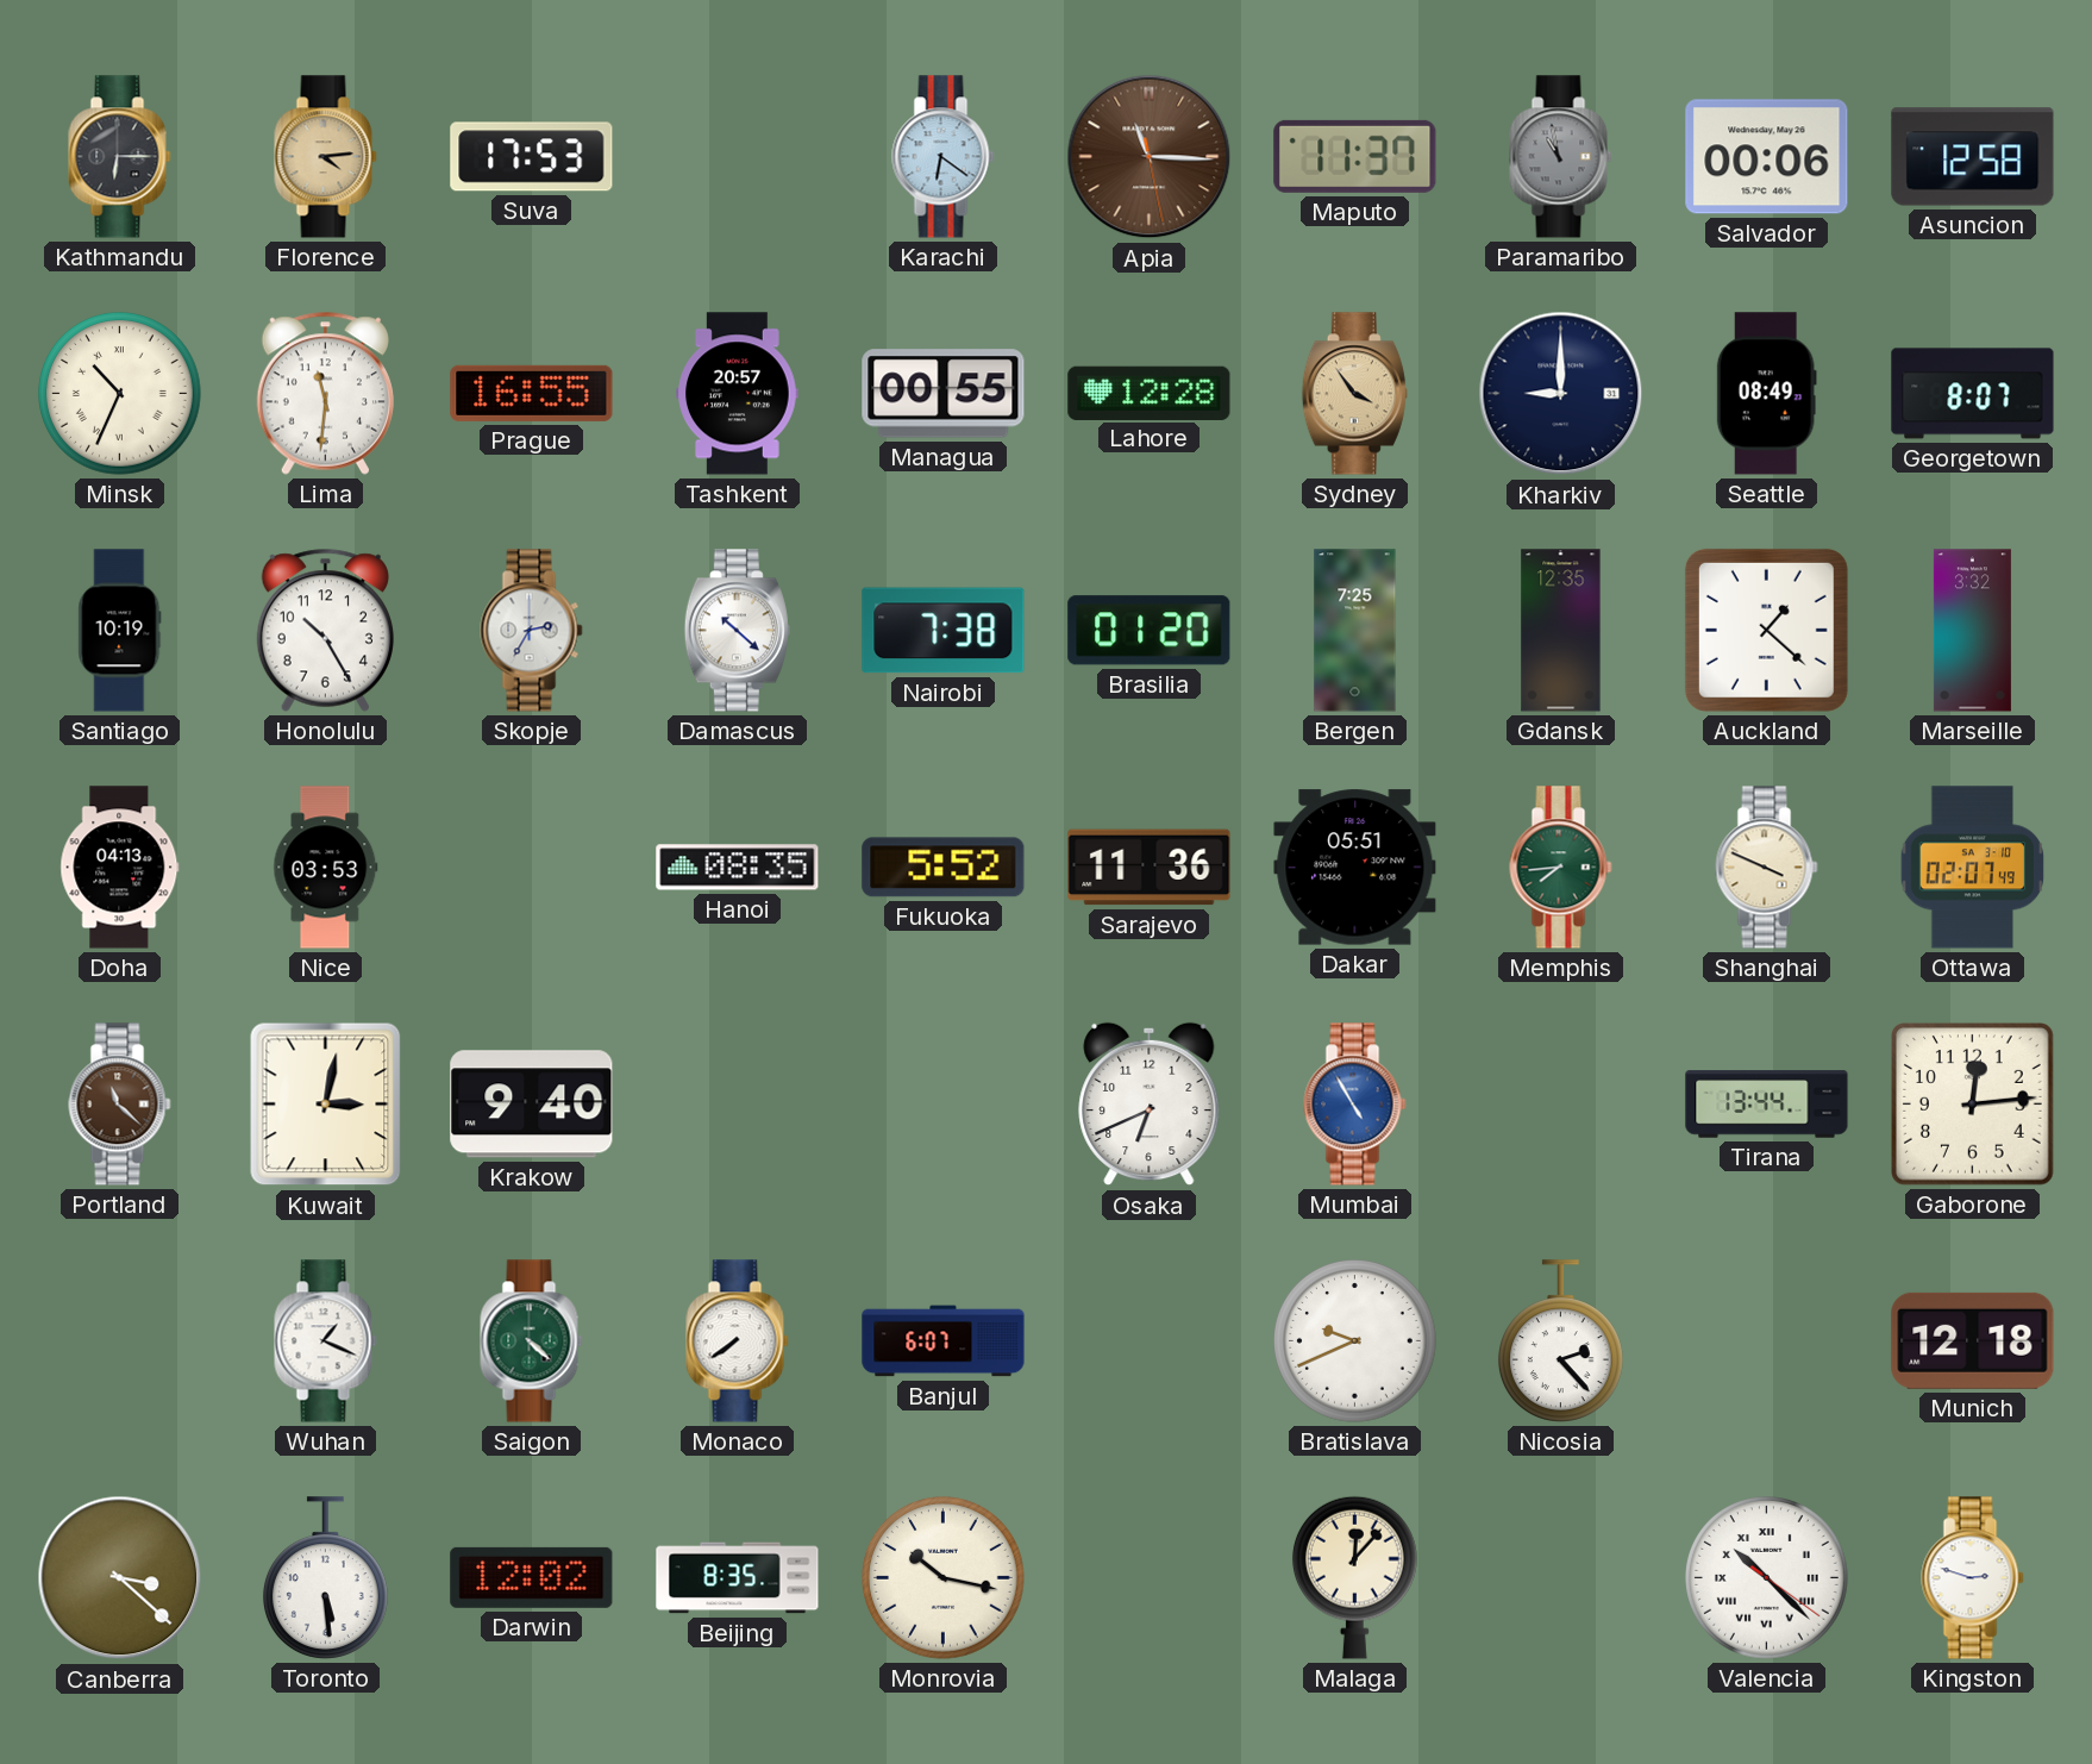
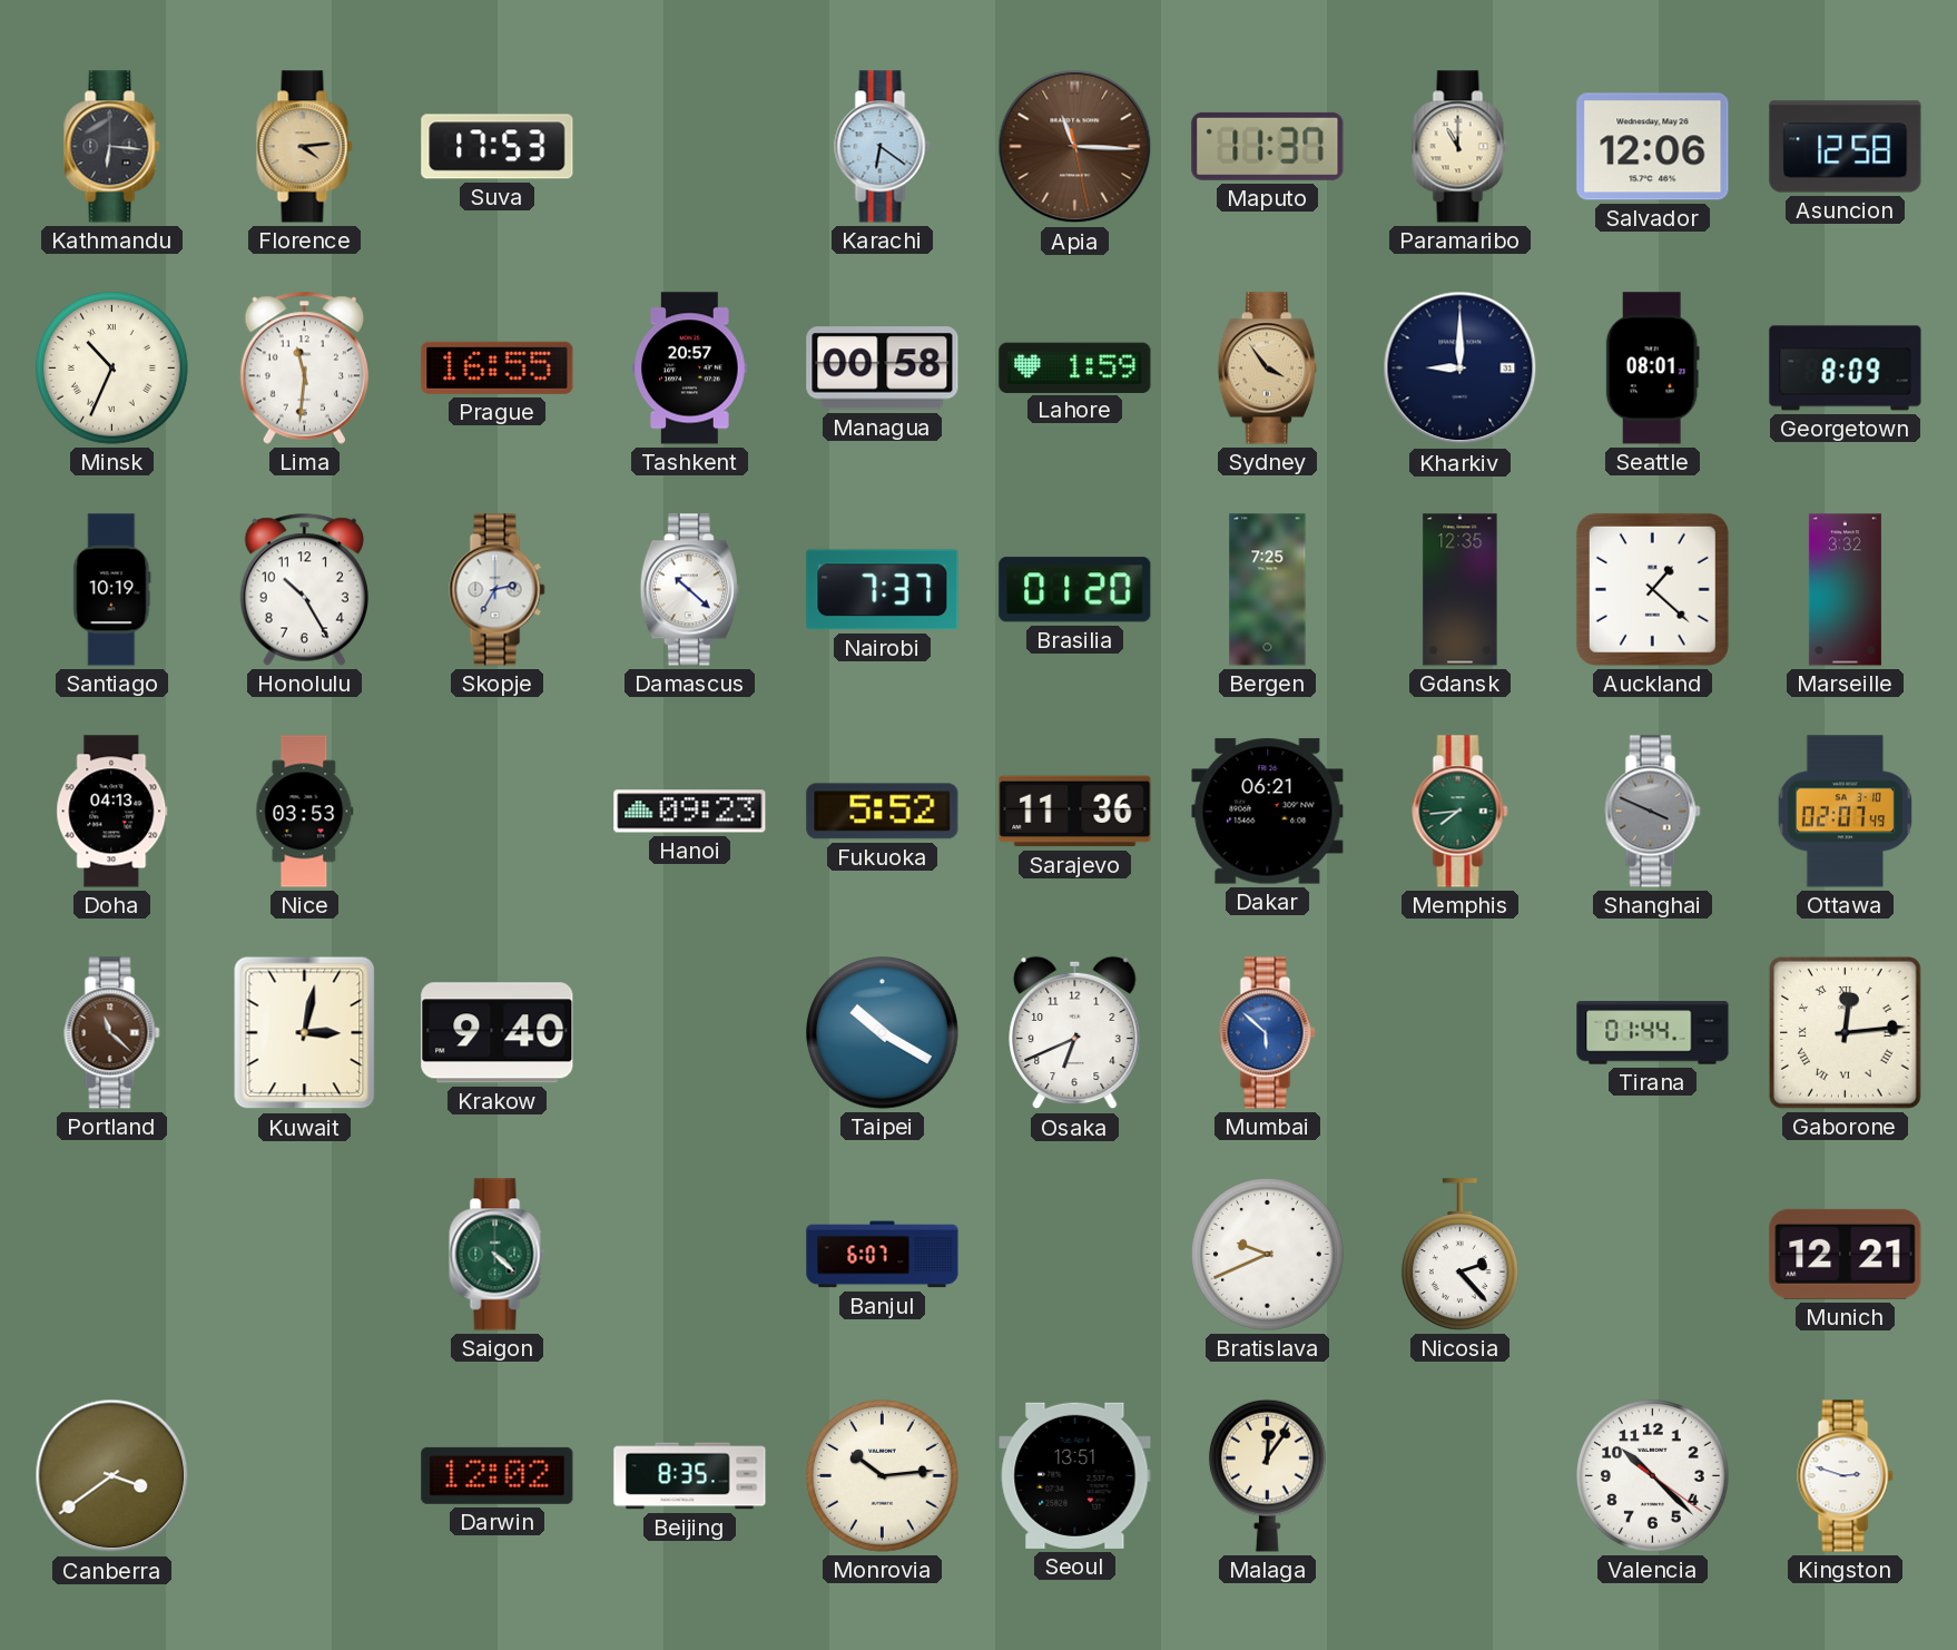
Kathmandu: 6:15 -> 6:16
Paramaribo: 10:58 -> 11:00
Paramaribo dial: grey -> cream
Salvador: 00:06 -> 12:06
Managua: 00:55 -> 00:58
Lahore: 12:28 -> 1:59
Seattle: 08:49 -> 08:01
Georgetown: 8:07 -> 8:09
Nairobi: 7:38 -> 7:37
Hanoi: 08:35 -> 09:23
Dakar: 05:51 -> 06:21
Shanghai dial: cream -> grey
Taipei: none -> 10:20
Mumbai: 4:55 -> 5:52
Tirana: 13:44 -> 01:44
Gaborone numerals: Arabic -> Roman
Wuhan: 1:19 -> none
Monaco: 7:39 -> none
Munich: 12:18 -> 12:21
Canberra: 3:22 -> 3:39
Toronto: 5:29 -> none
Monrovia: 10:17 -> 10:14
Seoul: none -> 13:51
Malaga: 12:07 -> 12:06
Valencia numerals: Roman -> Arabic
